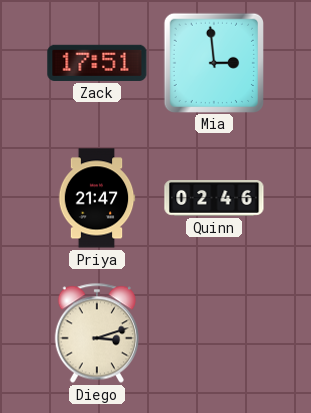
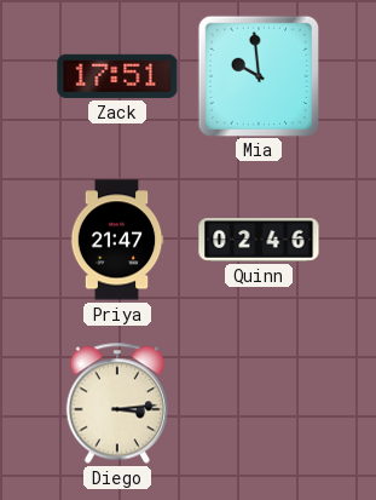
Mia: 2:59 -> 9:59
Diego: 3:12 -> 3:14
